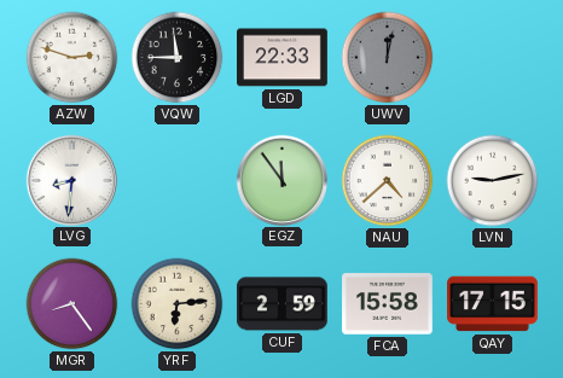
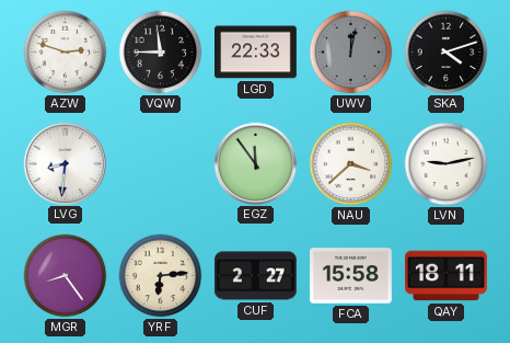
SKA: none -> 4:12
NAU: 4:38 -> 3:38
CUF: 2:59 -> 2:27
QAY: 17:15 -> 18:11
